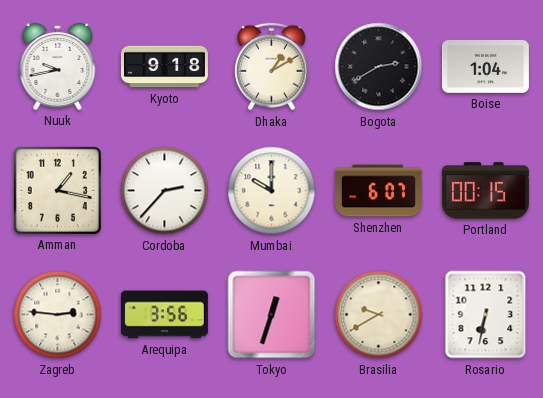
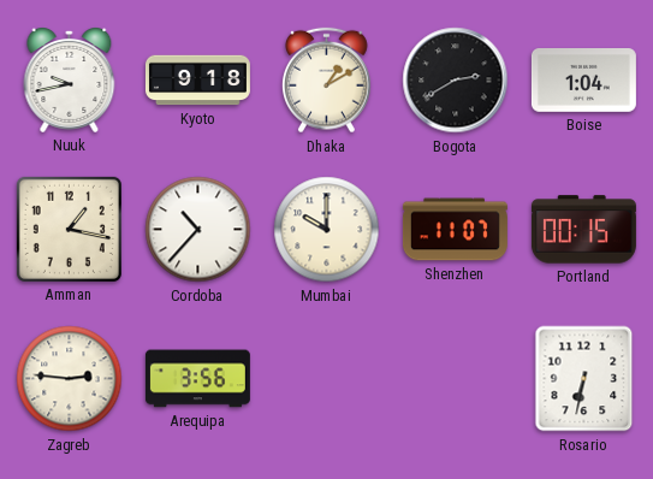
Cordoba: 2:37 -> 10:37
Shenzhen: 6:07 -> 11:07
Tokyo: 12:33 -> none
Brasilia: 9:40 -> none
